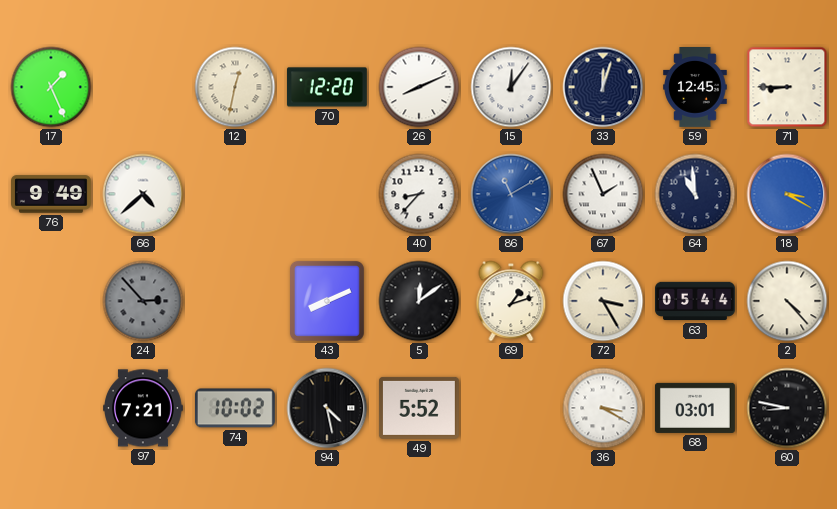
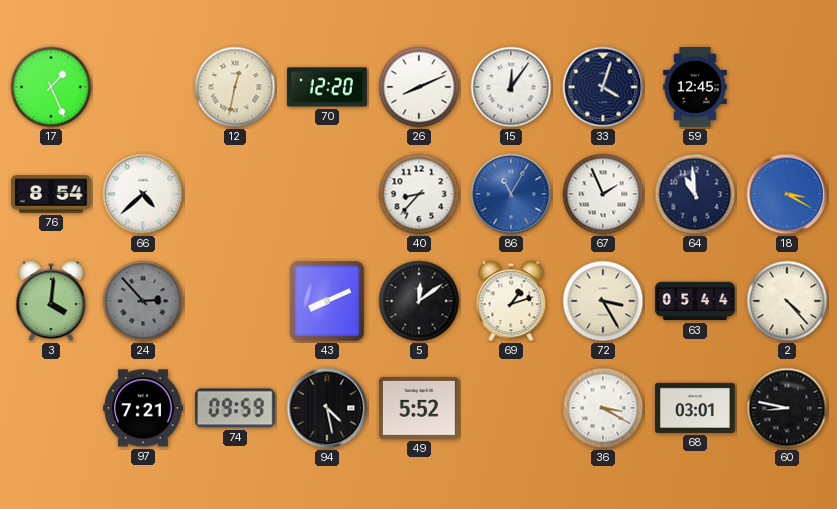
33: 12:03 -> 4:03
71: 8:45 -> none
76: 9:49 -> 8:54
86: 11:10 -> 11:05
3: none -> 4:01
74: 10:02 -> 09:59
